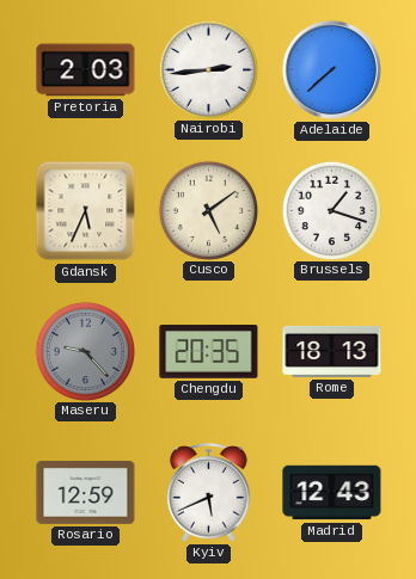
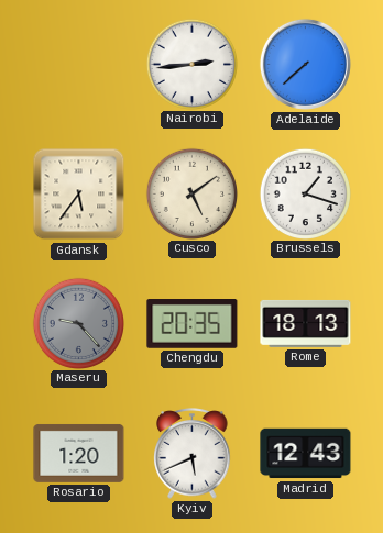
Pretoria: 2:03 -> none
Gdansk: 5:34 -> 5:36
Rosario: 12:59 -> 1:20
